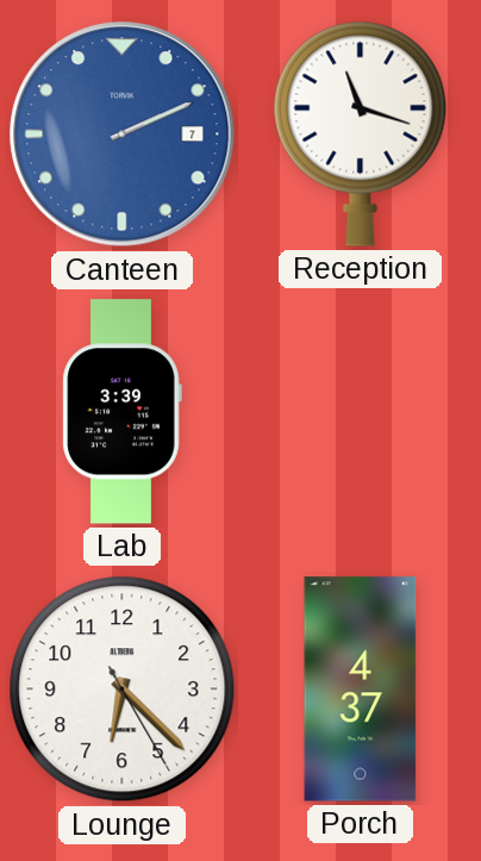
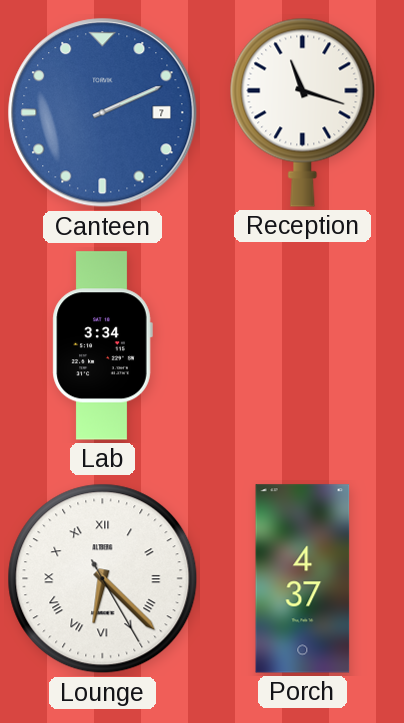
Lab: 3:39 -> 3:34
Lounge numerals: Arabic -> Roman
